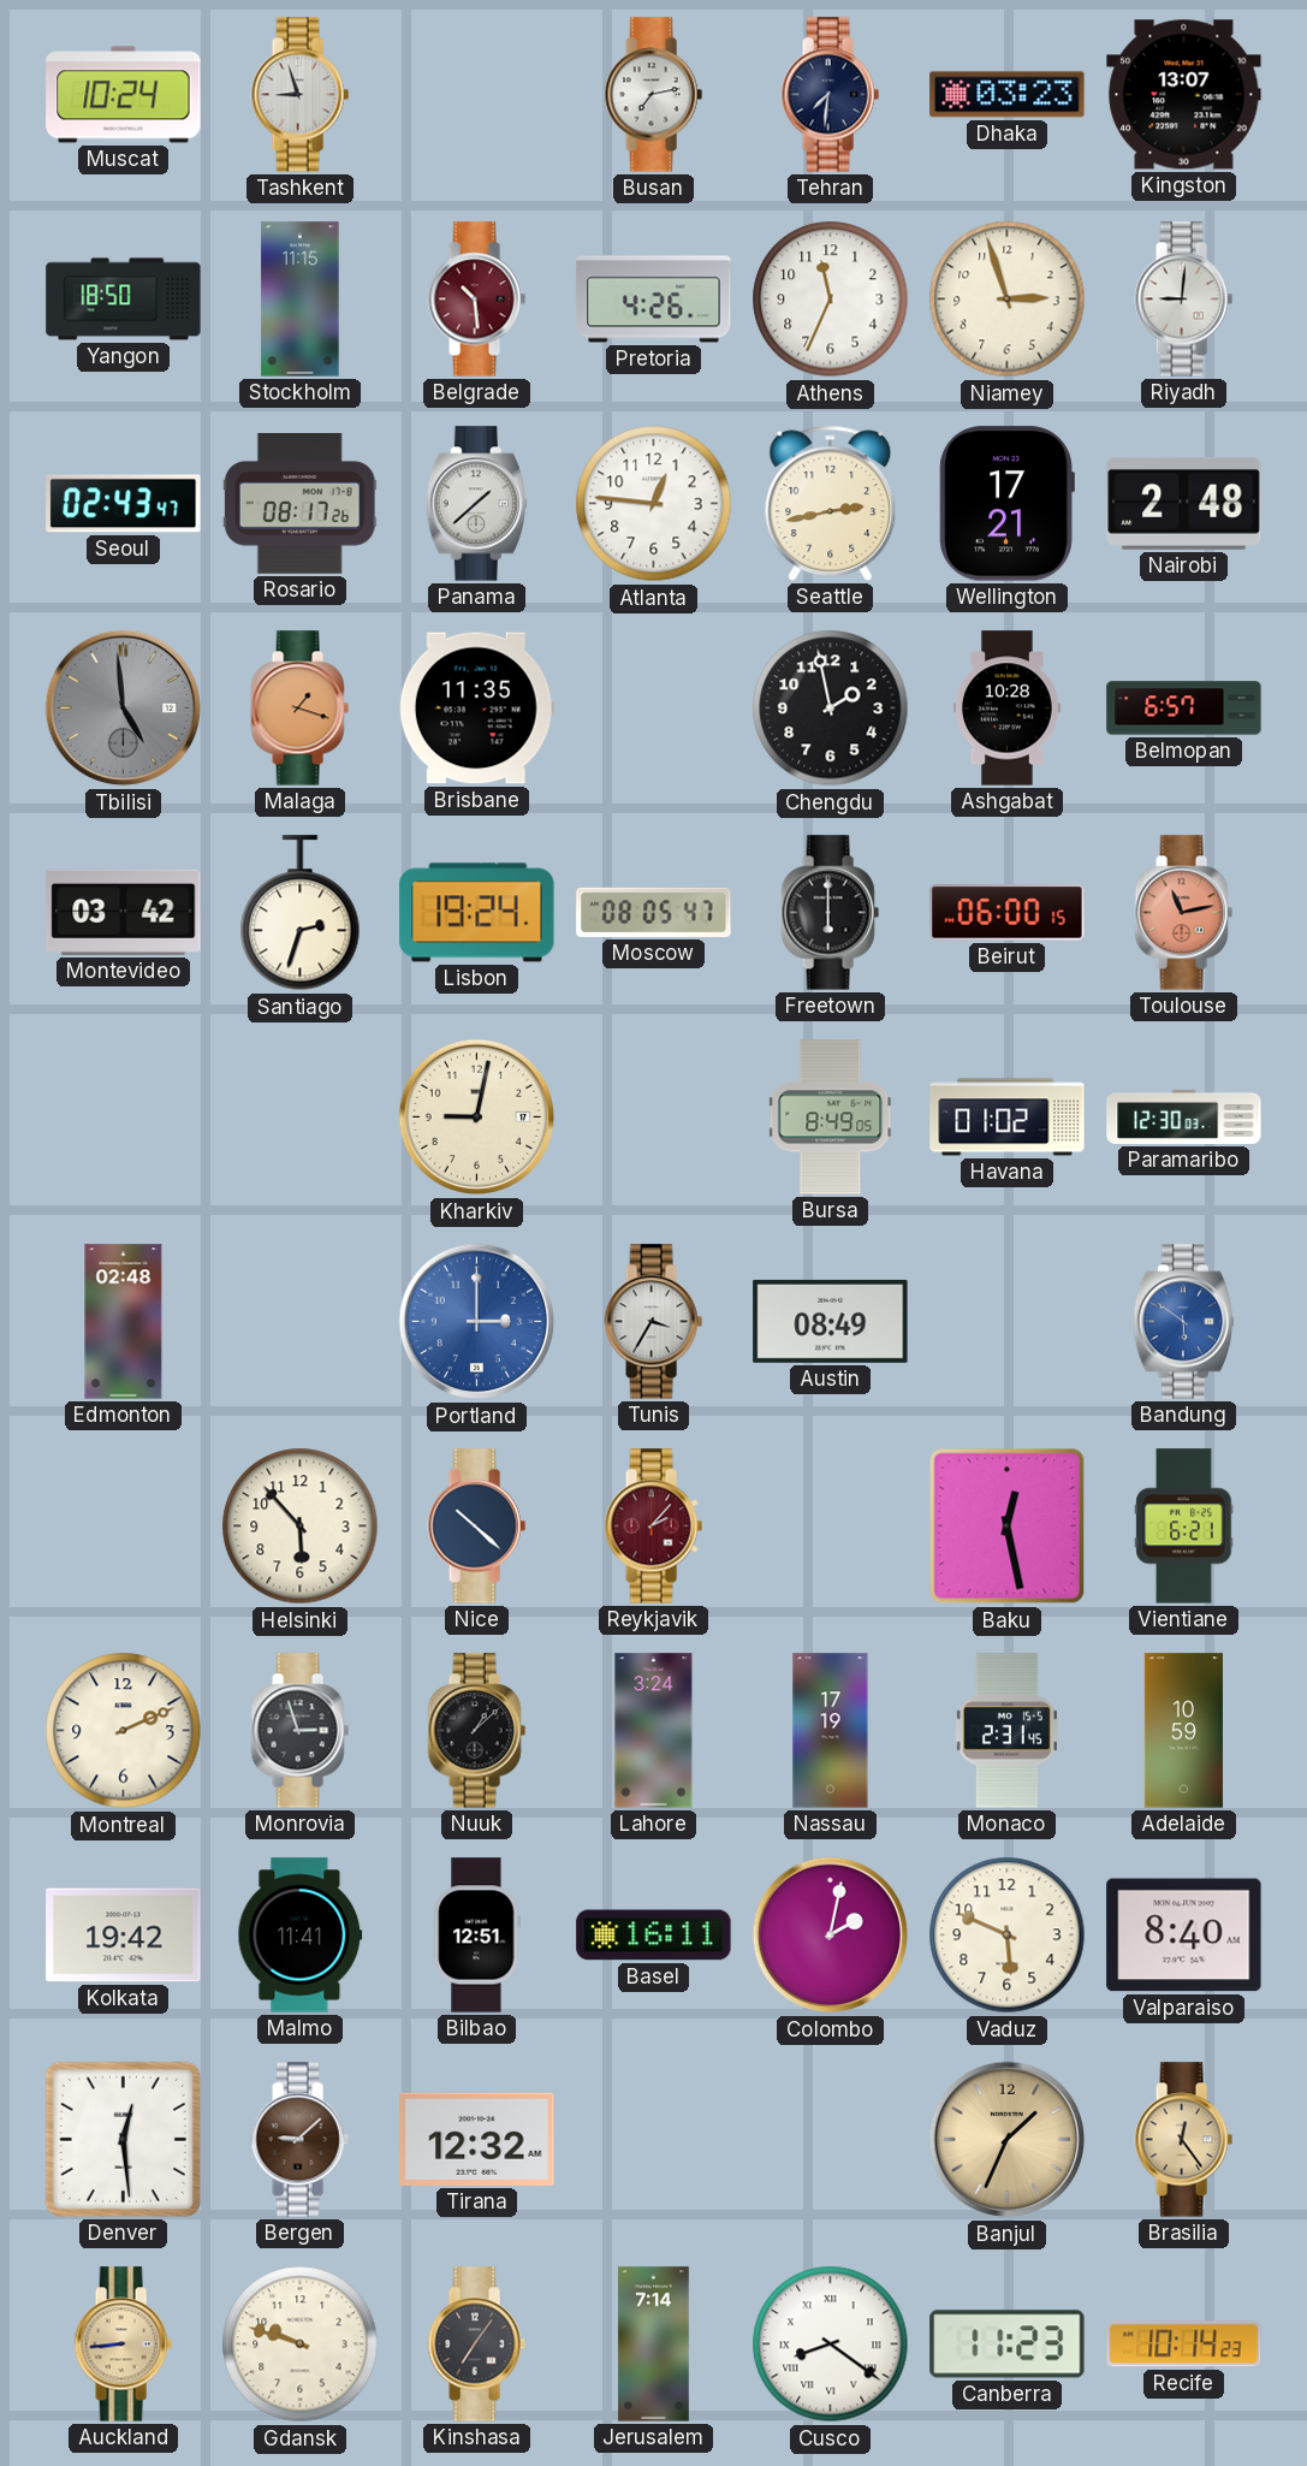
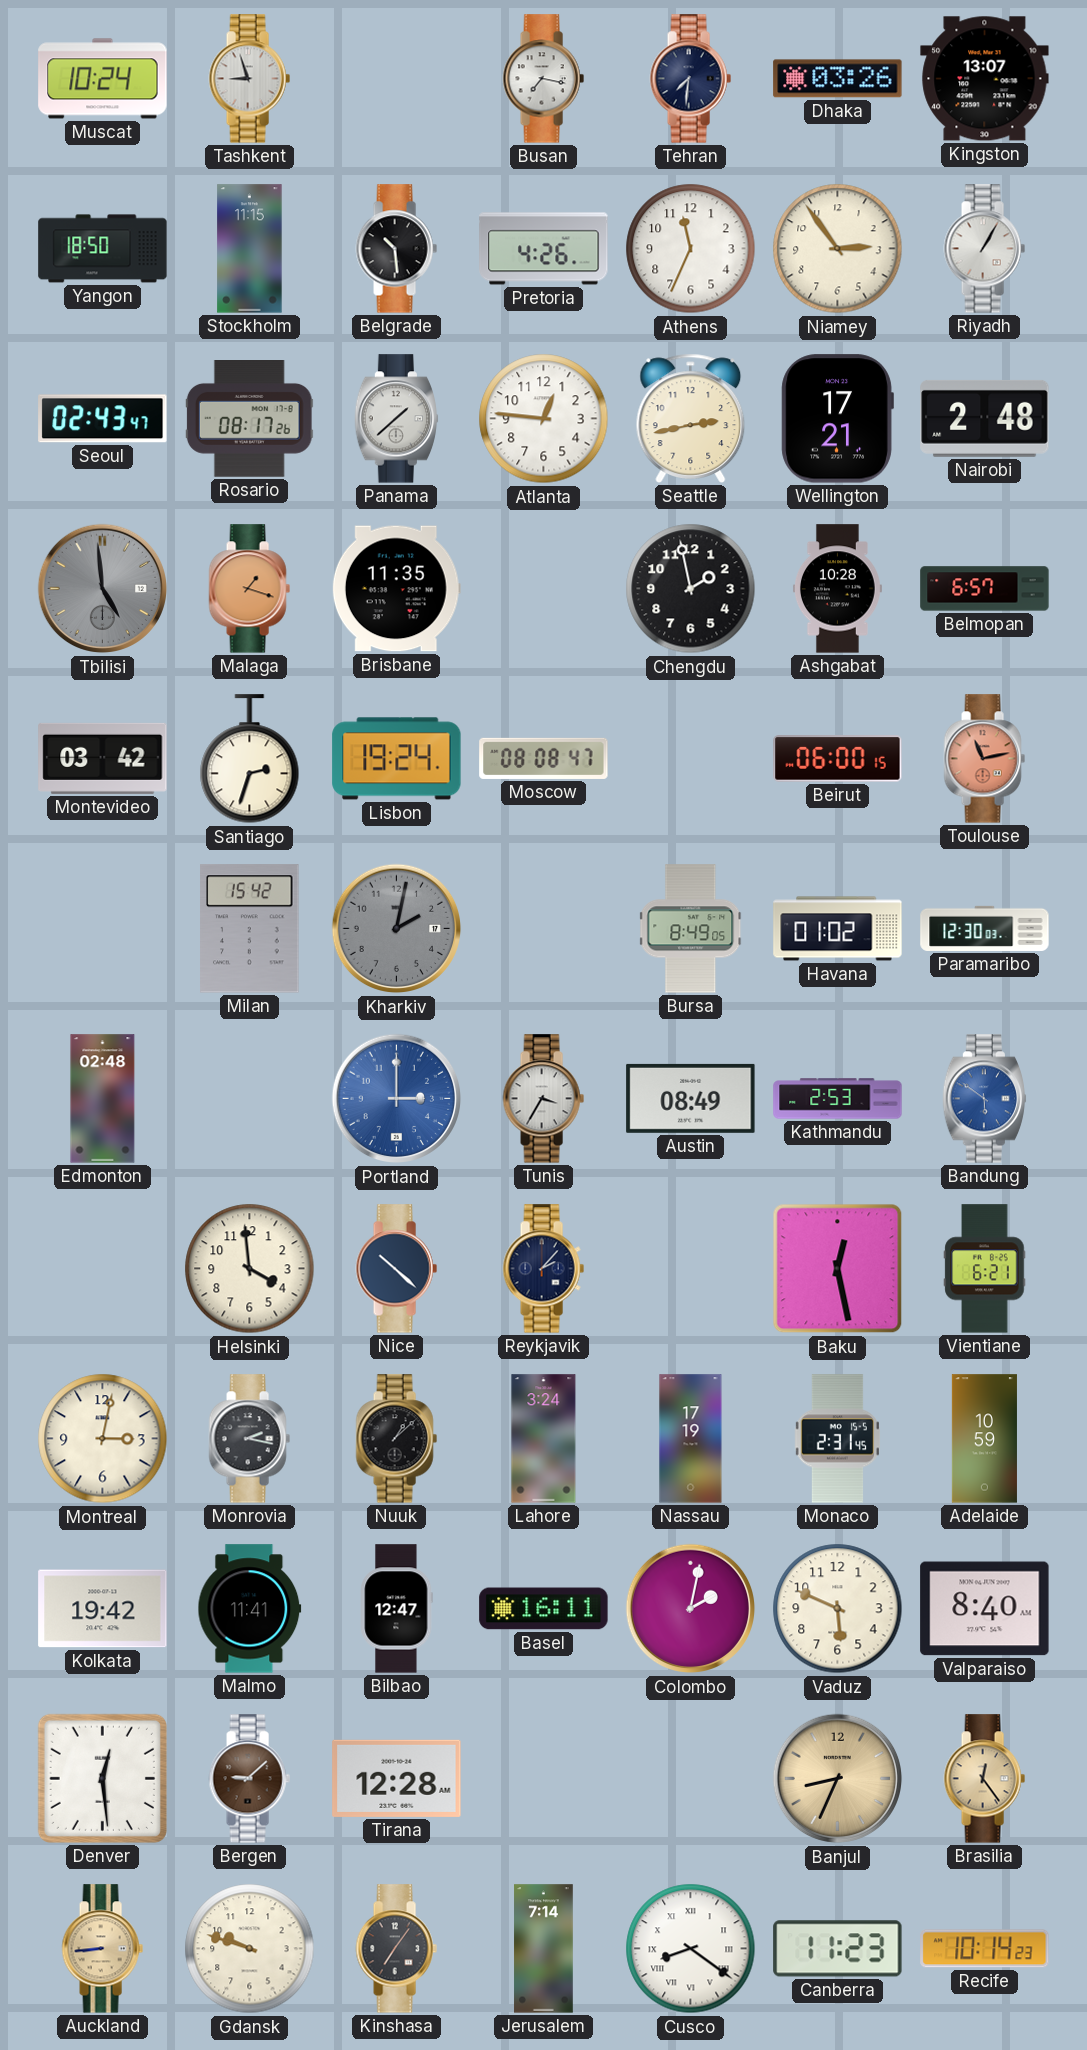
Busan: 7:13 -> 7:17
Dhaka: 03:23 -> 03:26
Belgrade dial: burgundy -> black
Niamey: 2:57 -> 2:54
Riyadh: 9:01 -> 1:05
Moscow: 08:05 -> 08:08
Freetown: 6:00 -> none
Milan: none -> 15:42
Kharkiv: 9:02 -> 2:02
Kharkiv dial: cream -> grey
Kathmandu: none -> 2:53
Helsinki: 5:53 -> 3:59
Reykjavik dial: burgundy -> navy
Montreal: 2:11 -> 3:02
Monrovia: 2:57 -> 2:17
Bilbao: 12:51 -> 12:47
Tirana: 12:32 -> 12:28
Banjul: 1:34 -> 8:34
